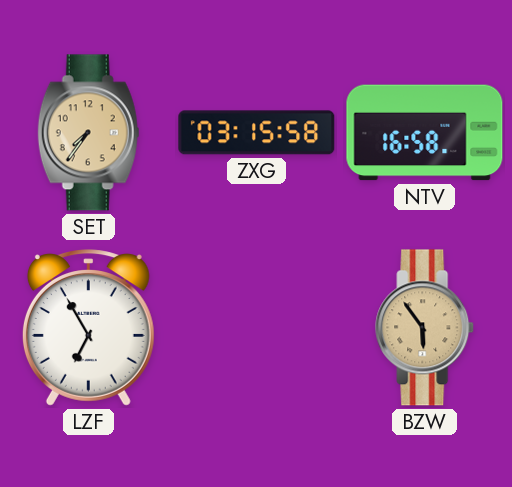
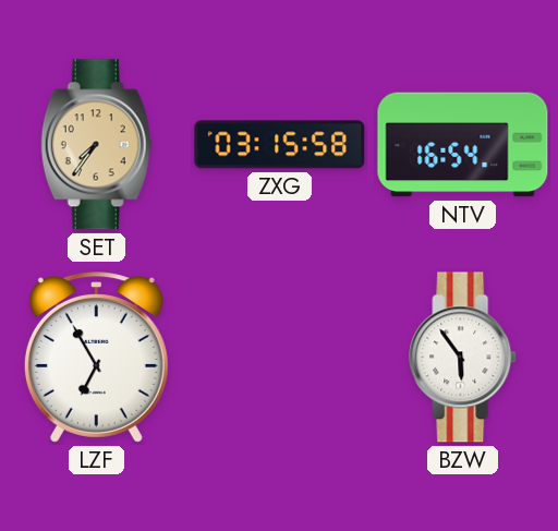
NTV: 16:58 -> 16:54
BZW dial: champagne -> white
